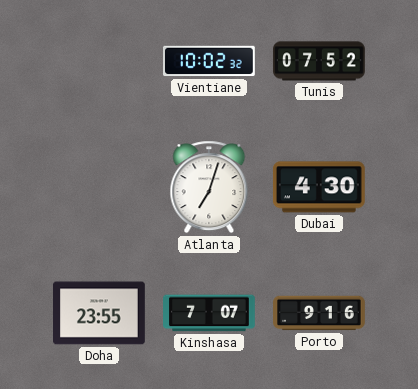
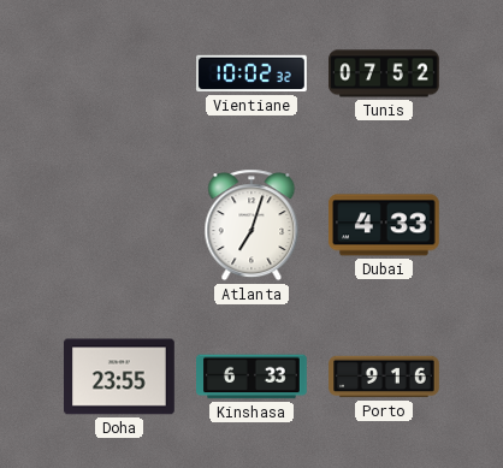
Dubai: 4:30 -> 4:33
Kinshasa: 7:07 -> 6:33
